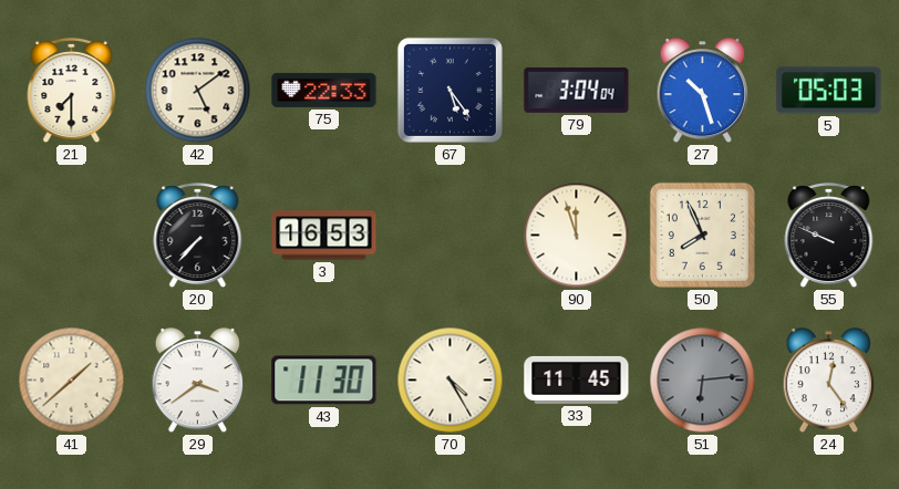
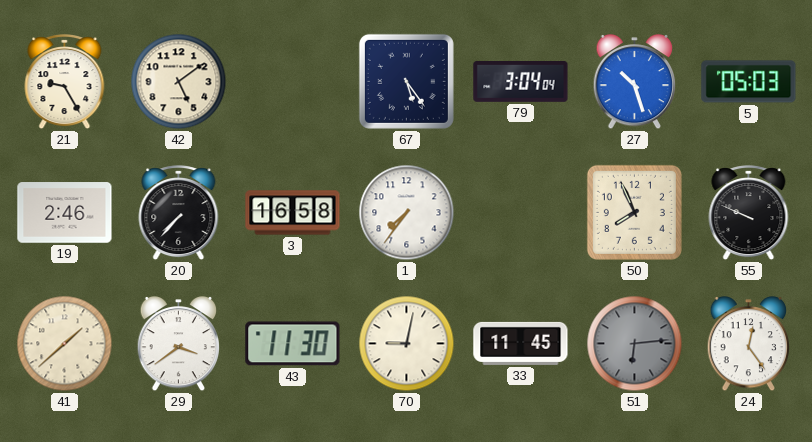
21: 7:30 -> 9:25
75: 22:33 -> none
19: none -> 2:46
3: 16:53 -> 16:58
1: none -> 7:36
90: 11:57 -> none
70: 4:25 -> 9:02
